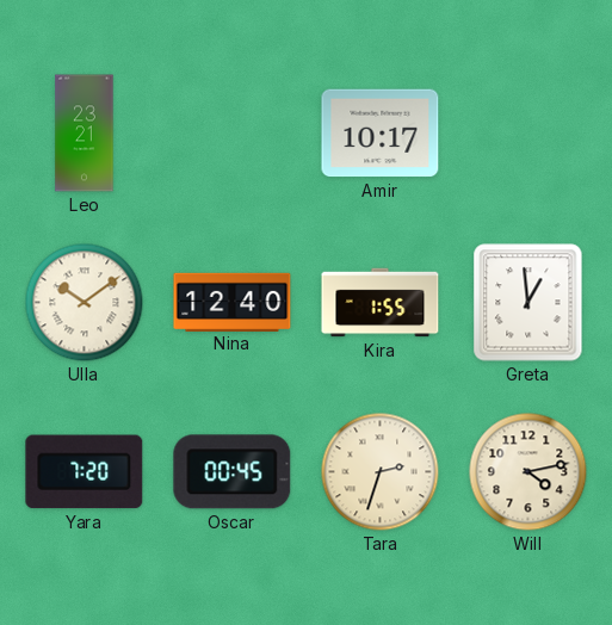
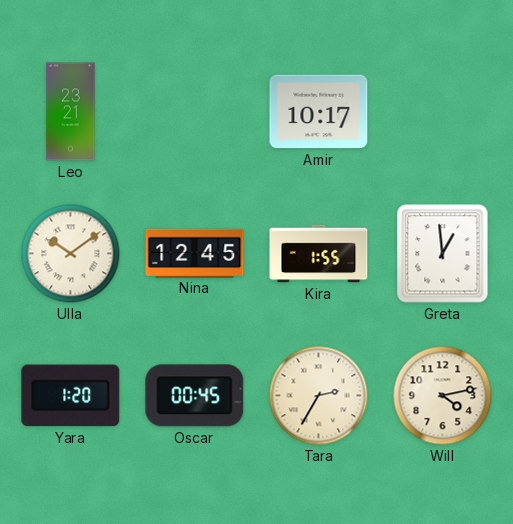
Nina: 12:40 -> 12:45
Yara: 7:20 -> 1:20
Tara: 2:33 -> 2:35
